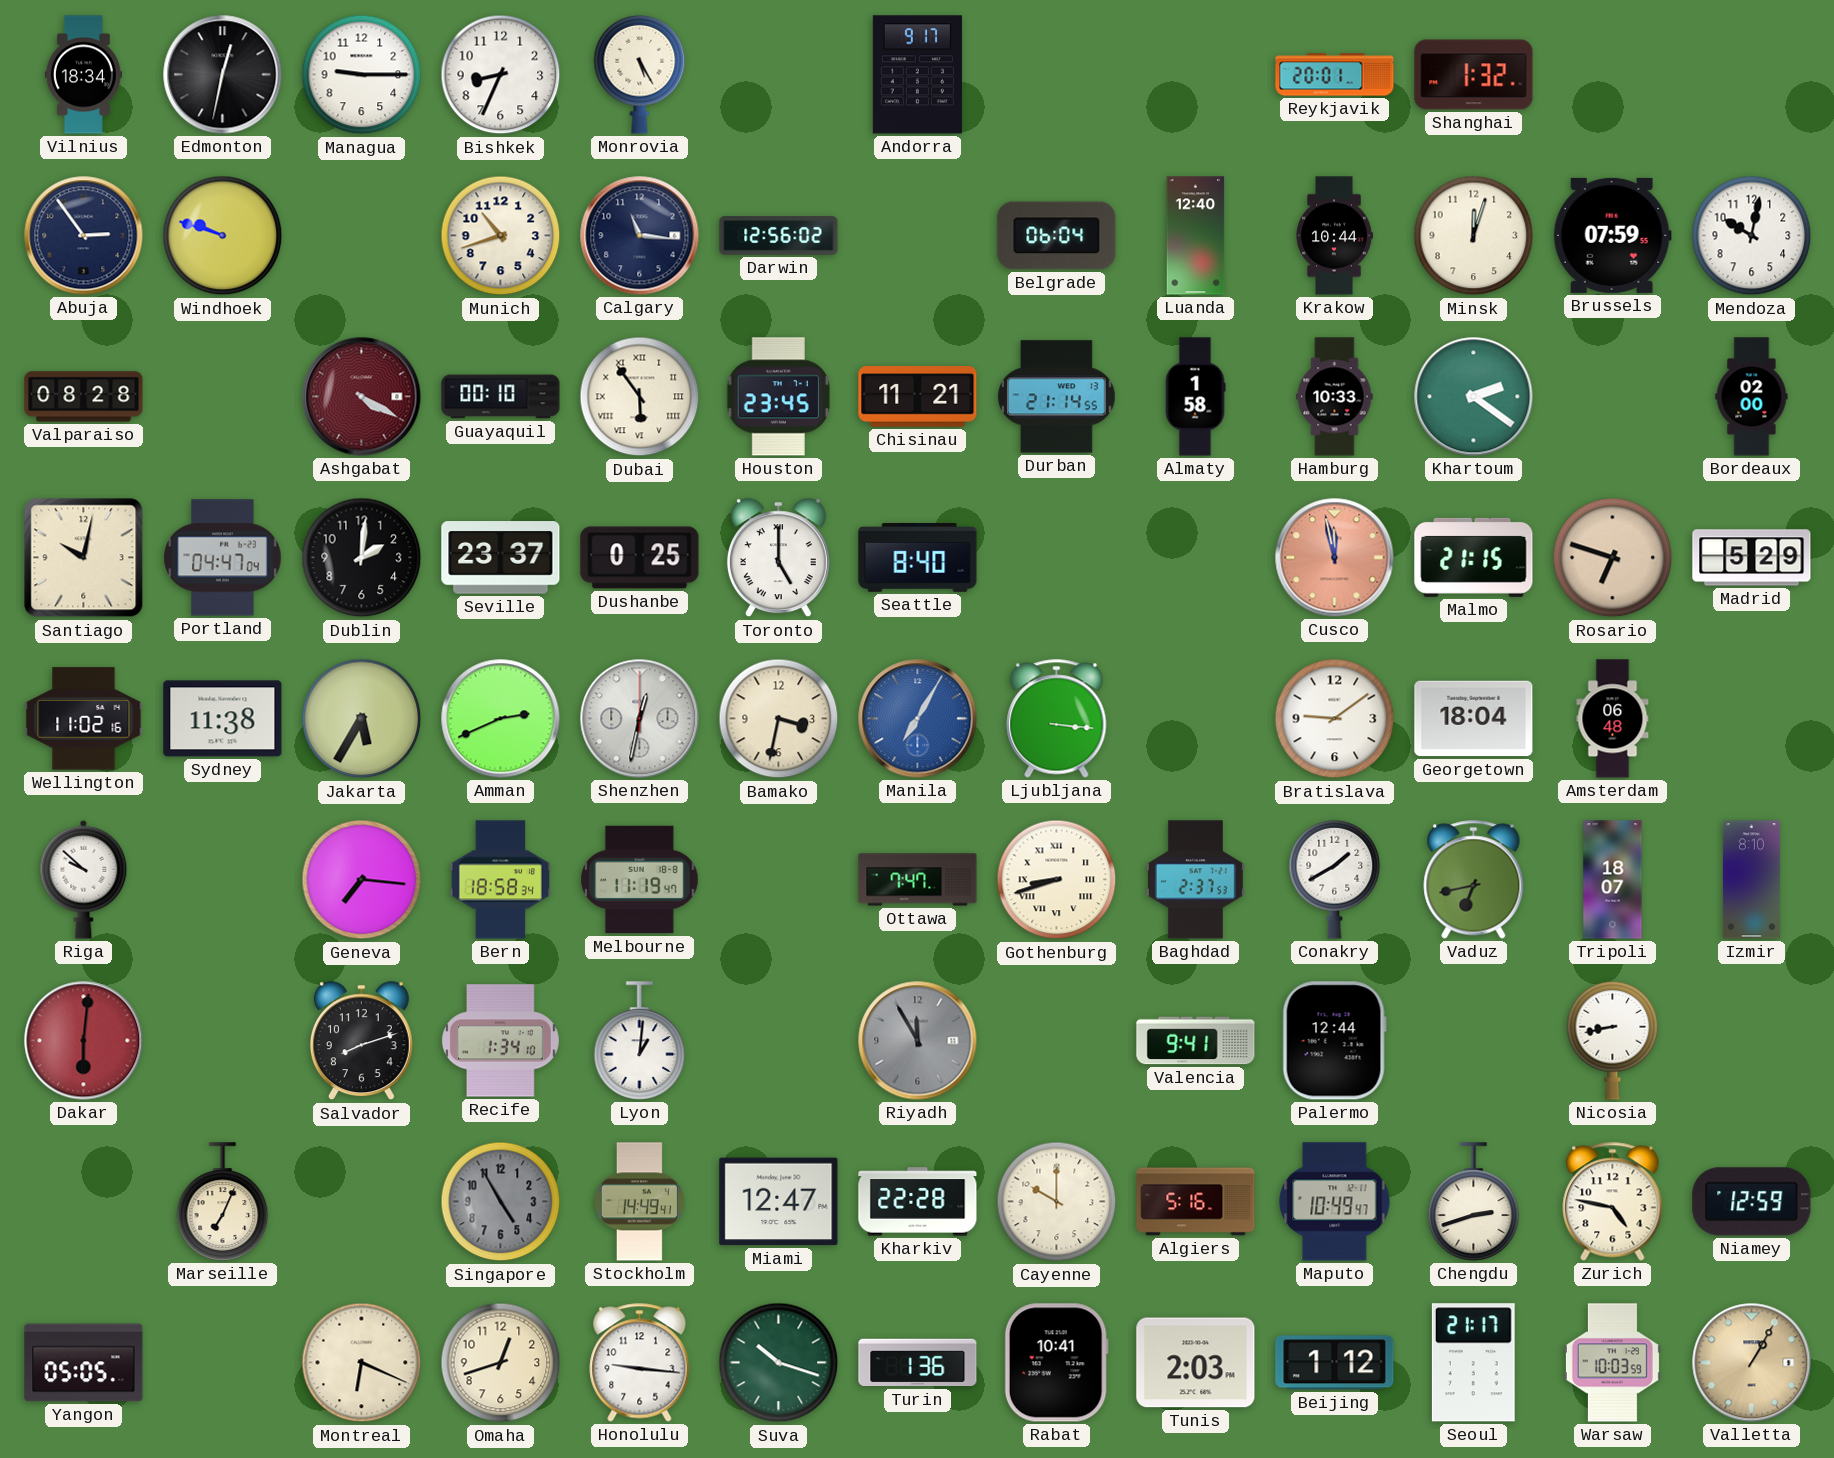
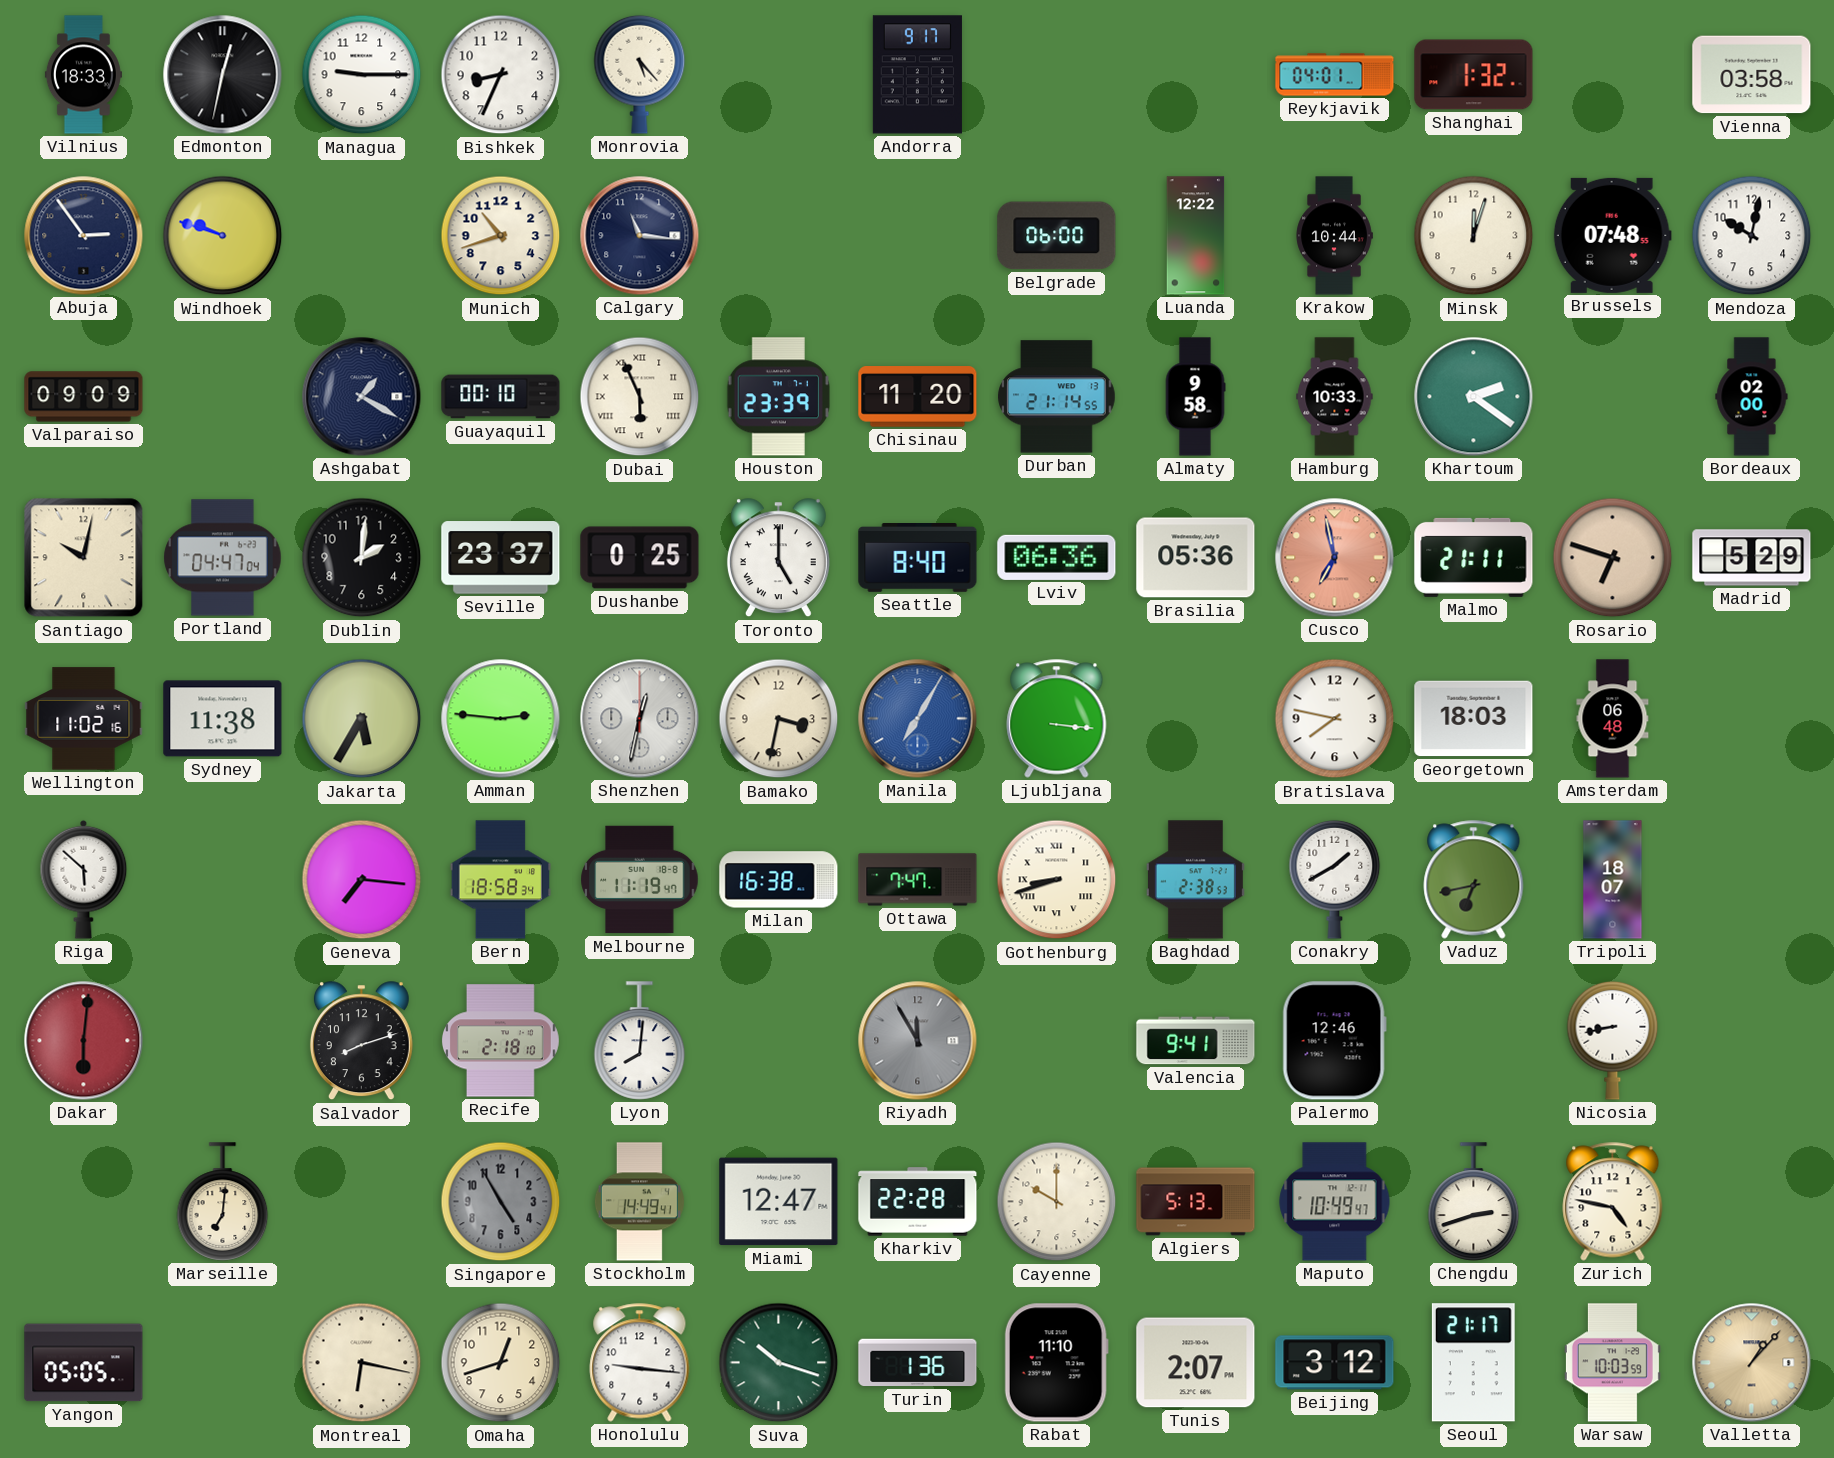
Vilnius: 18:34 -> 18:33
Monrovia: 5:25 -> 5:23
Reykjavik: 20:01 -> 04:01
Vienna: none -> 03:58
Darwin: 12:56 -> none
Belgrade: 06:04 -> 06:00
Luanda: 12:40 -> 12:22
Brussels: 07:59 -> 07:48
Valparaiso: 08:28 -> 09:09
Ashgabat: 4:20 -> 1:20
Ashgabat dial: burgundy -> navy
Dubai: 5:54 -> 5:56
Houston: 23:45 -> 23:39
Chisinau: 11:21 -> 11:20
Almaty: 1:58 -> 9:58
Lviv: none -> 06:36
Brasilia: none -> 05:36
Cusco: 11:58 -> 6:58
Malmo: 21:15 -> 21:11
Amman: 2:41 -> 2:46
Bratislava: 9:09 -> 7:47
Georgetown: 18:04 -> 18:03
Riga: 9:52 -> 5:52
Milan: none -> 16:38
Baghdad: 2:37 -> 2:38
Izmir: 8:10 -> none
Recife: 1:34 -> 2:18
Lyon: 1:01 -> 8:01
Palermo: 12:44 -> 12:46
Marseille: 7:04 -> 7:01
Algiers: 5:16 -> 5:13
Niamey: 12:59 -> none
Montreal: 6:19 -> 6:17
Rabat: 10:41 -> 11:10
Tunis: 2:03 -> 2:07
Beijing: 1:12 -> 3:12
Valletta: 1:05 -> 1:07
